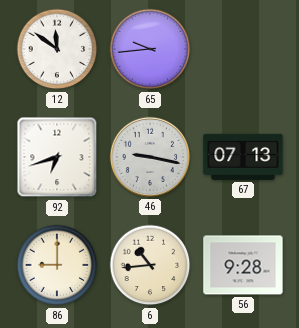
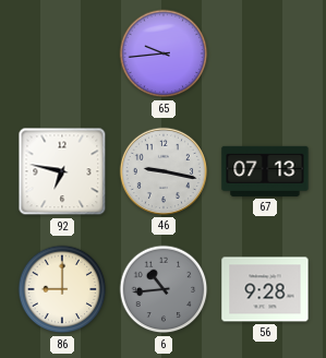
12: 11:51 -> none
92: 6:42 -> 6:47
6 dial: cream -> grey
